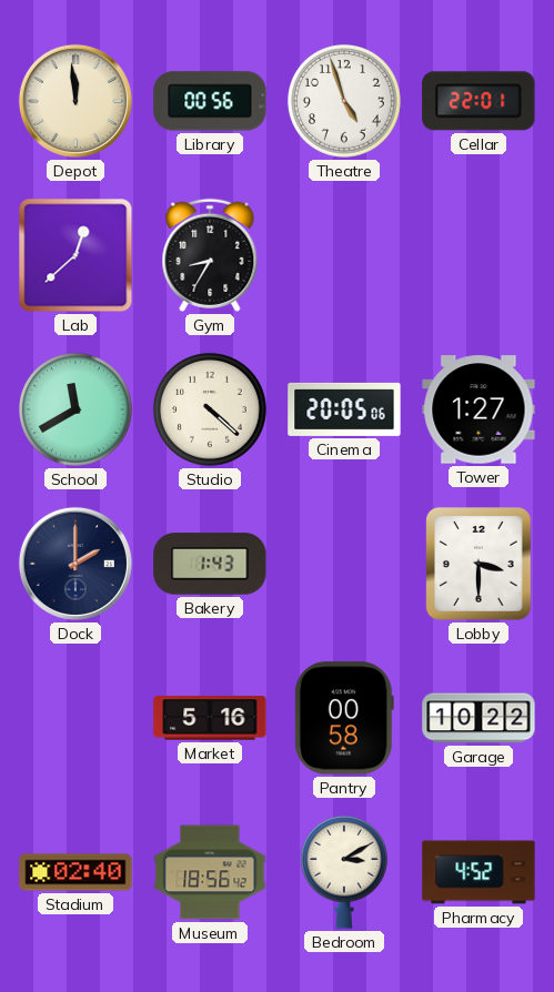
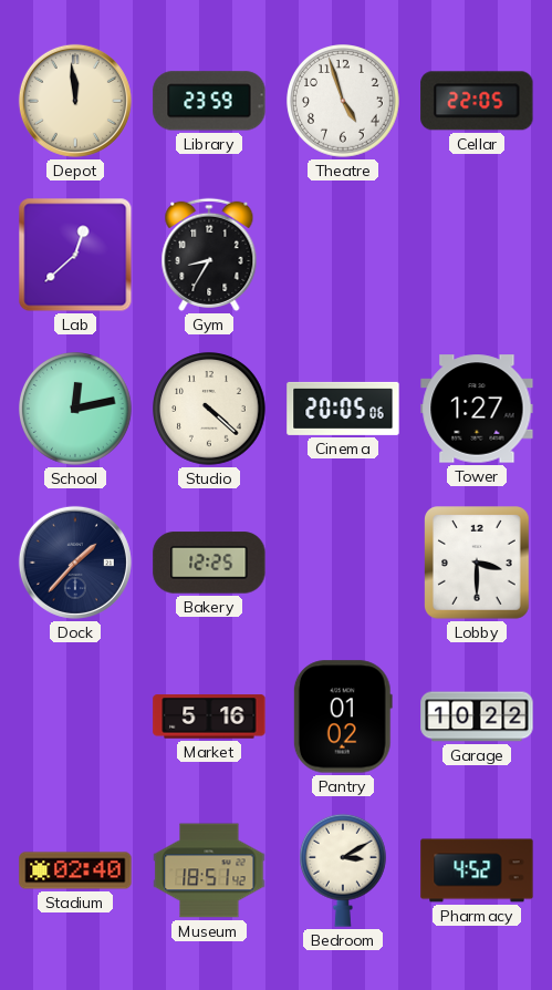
Library: 00:56 -> 23:59
Cellar: 22:01 -> 22:05
School: 11:40 -> 12:13
Dock: 2:00 -> 1:37
Bakery: 1:43 -> 12:25
Pantry: 00:58 -> 01:02
Museum: 18:56 -> 18:51
